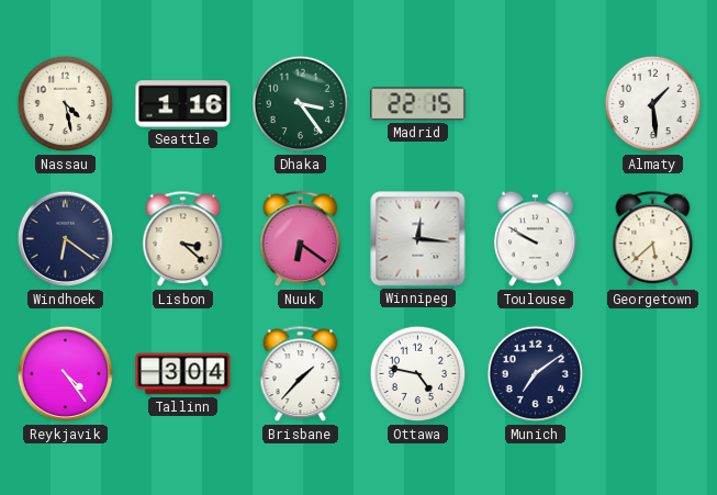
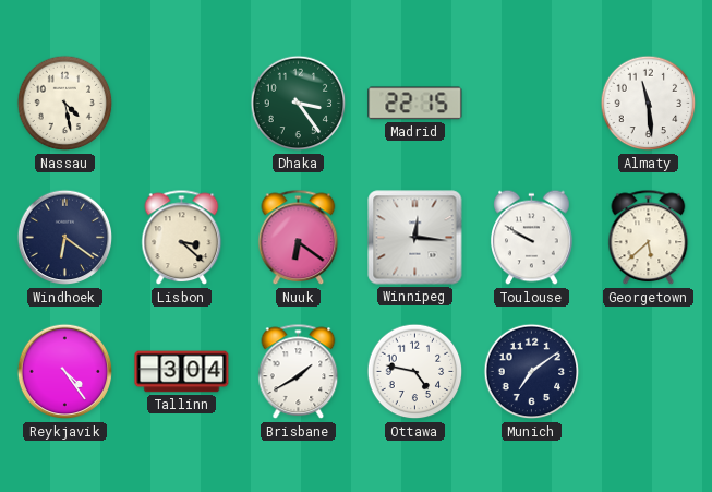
Seattle: 1:16 -> none
Almaty: 1:29 -> 11:29
Brisbane: 1:37 -> 1:40
